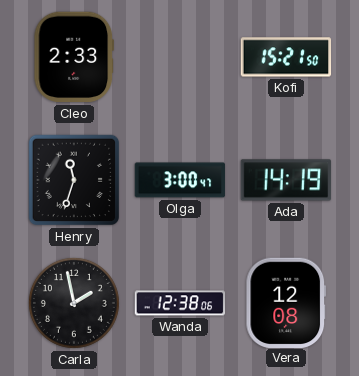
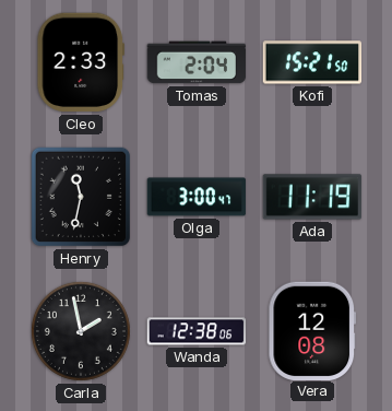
Tomas: none -> 2:04
Henry: 11:33 -> 11:32
Ada: 14:19 -> 11:19
